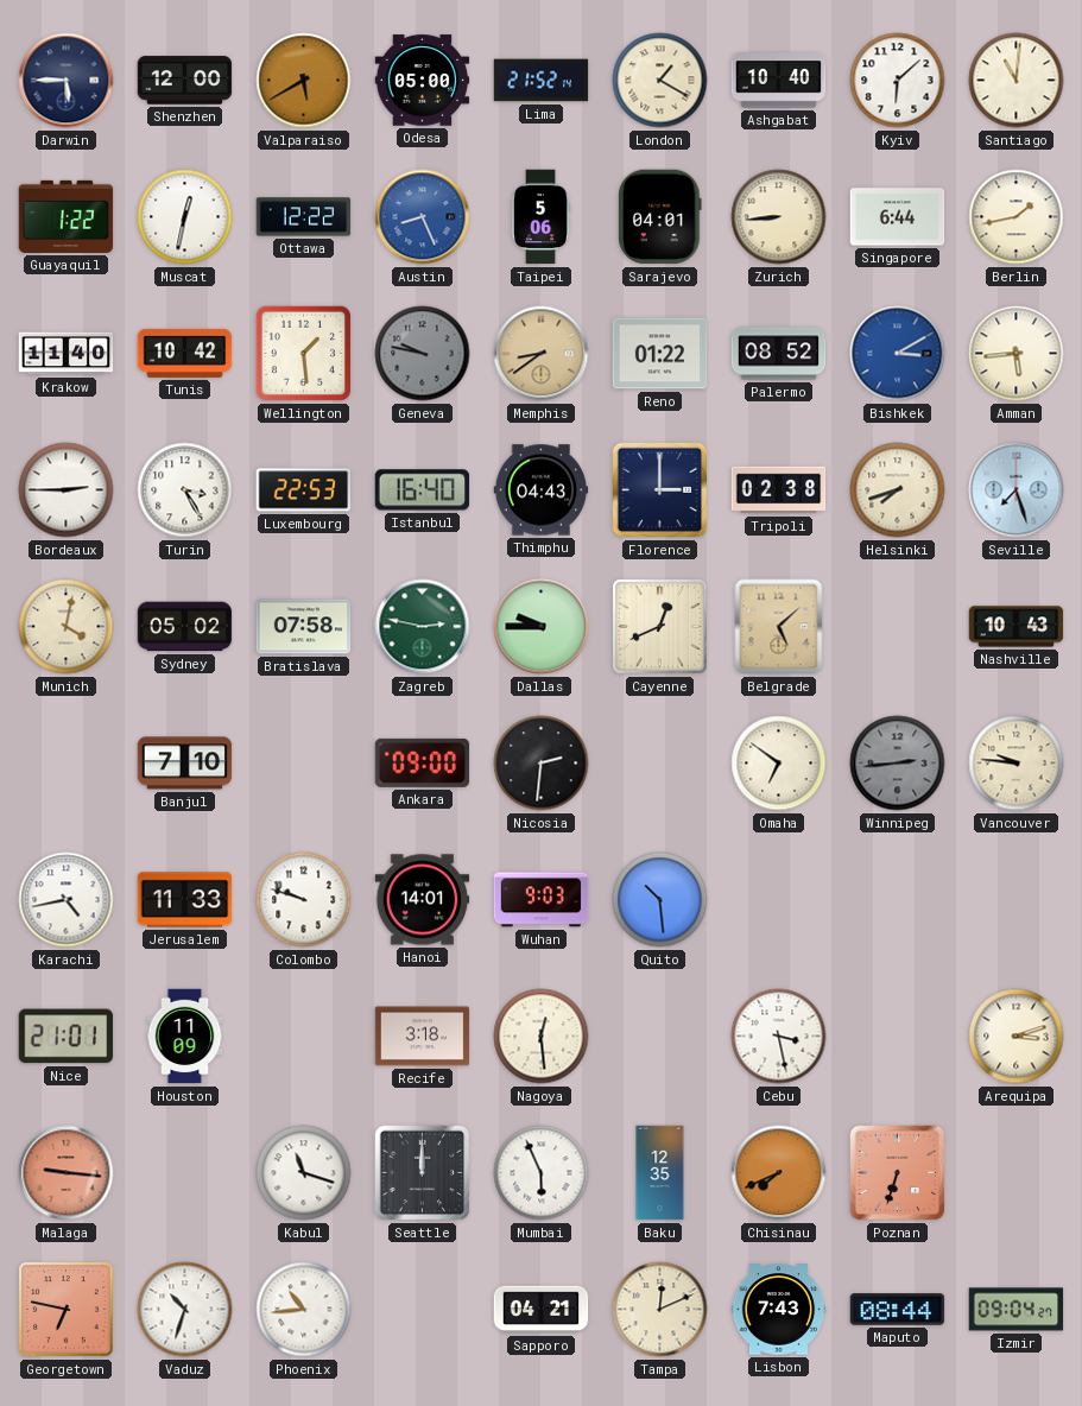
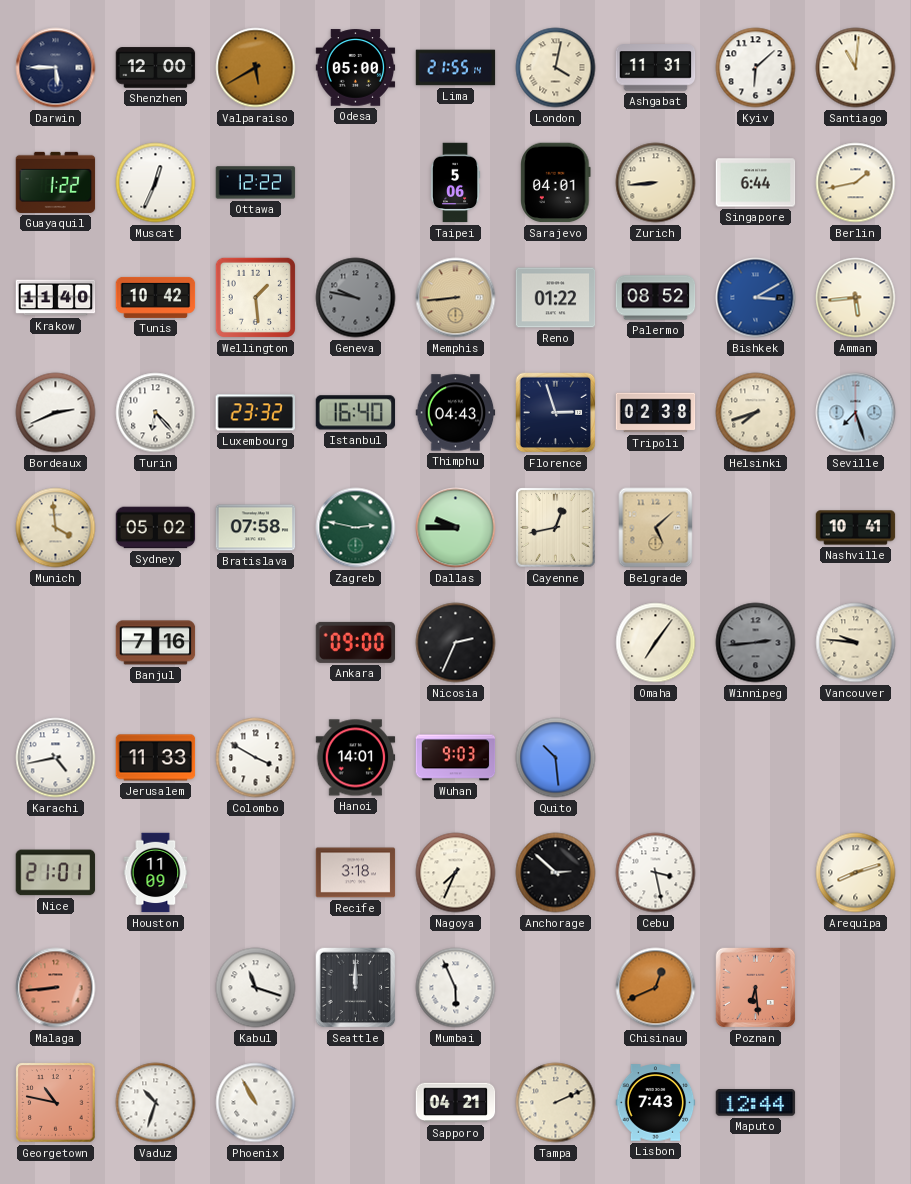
Lima: 21:52 -> 21:55
London: 1:20 -> 4:02
Ashgabat: 10:40 -> 11:31
Muscat: 12:32 -> 12:34
Austin: 8:26 -> none
Memphis: 8:39 -> 8:44
Bordeaux: 2:45 -> 2:41
Turin: 3:25 -> 6:23
Luxembourg: 22:53 -> 23:32
Florence: 3:00 -> 2:57
Munich: 4:02 -> 3:59
Cayenne: 12:41 -> 12:43
Nashville: 10:43 -> 10:41
Banjul: 7:10 -> 7:16
Nicosia: 2:31 -> 2:34
Omaha: 6:51 -> 7:06
Colombo: 9:48 -> 3:50
Nagoya: 12:29 -> 7:34
Anchorage: none -> 2:52
Arequipa: 3:12 -> 8:12
Malaga: 9:16 -> 8:44
Baku: 12:35 -> none
Chisinau: 7:41 -> 12:41
Poznan: 6:33 -> 6:29
Georgetown: 6:47 -> 10:47
Phoenix: 10:44 -> 10:55
Tampa: 12:11 -> 2:11
Maputo: 08:44 -> 12:44
Izmir: 09:04 -> none
